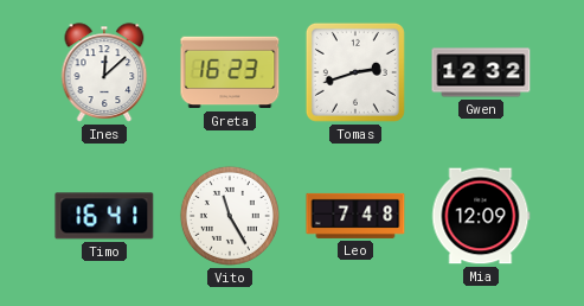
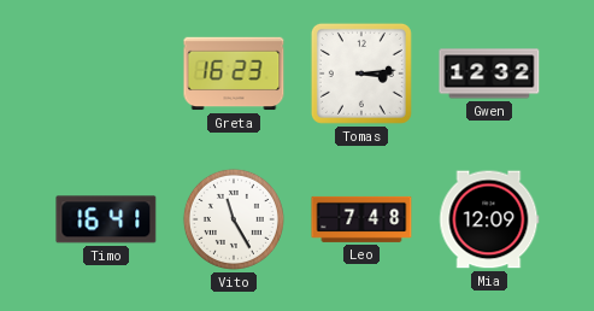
Ines: 12:08 -> none
Tomas: 2:42 -> 3:14
